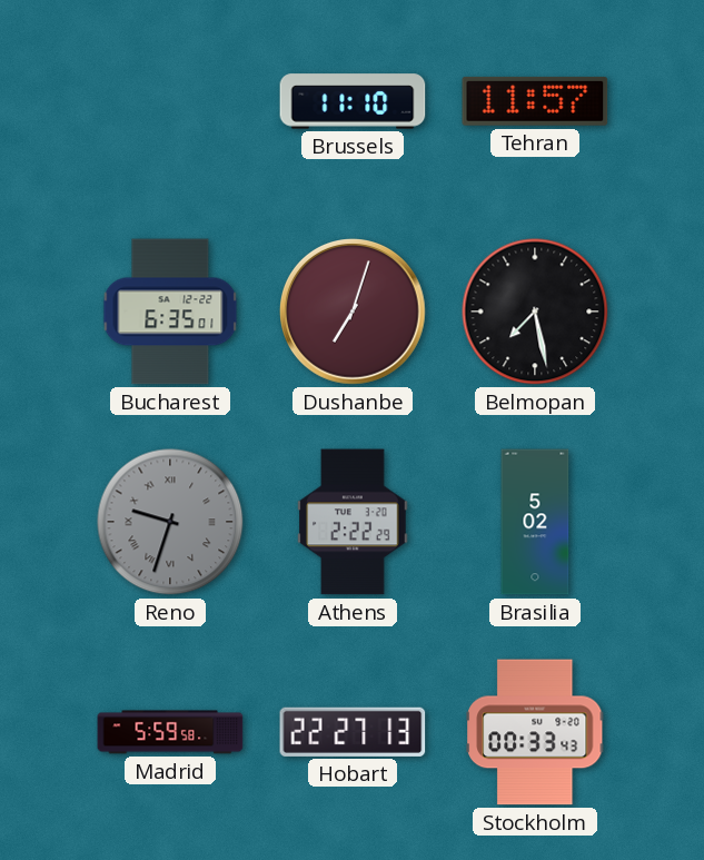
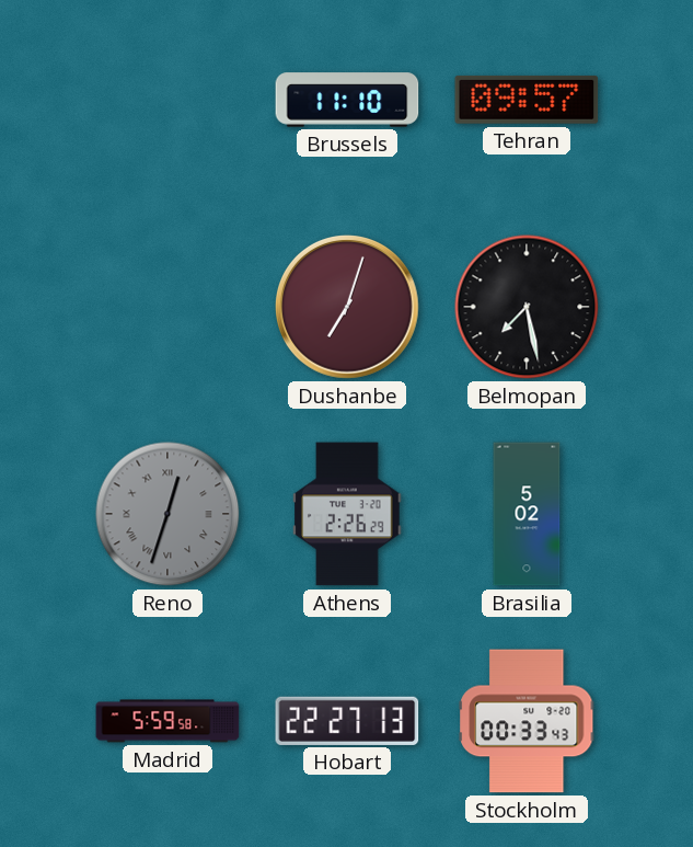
Tehran: 11:57 -> 09:57
Bucharest: 6:35 -> none
Reno: 9:33 -> 12:33
Athens: 2:22 -> 2:26
